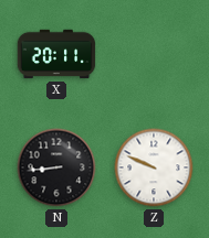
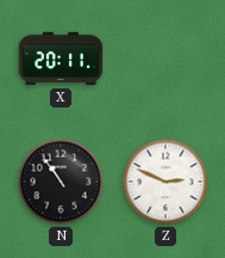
N: 8:44 -> 10:54
Z: 9:49 -> 2:49
